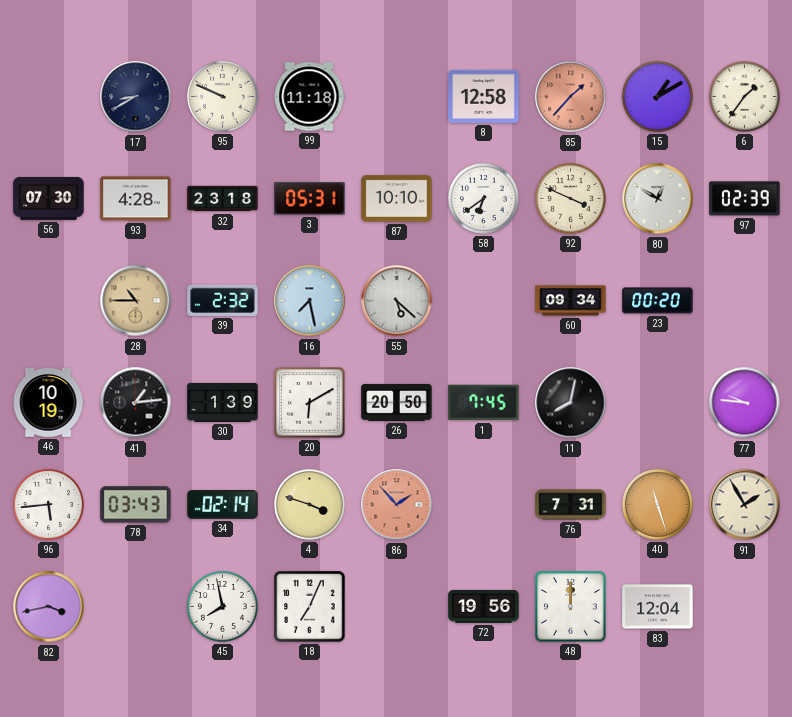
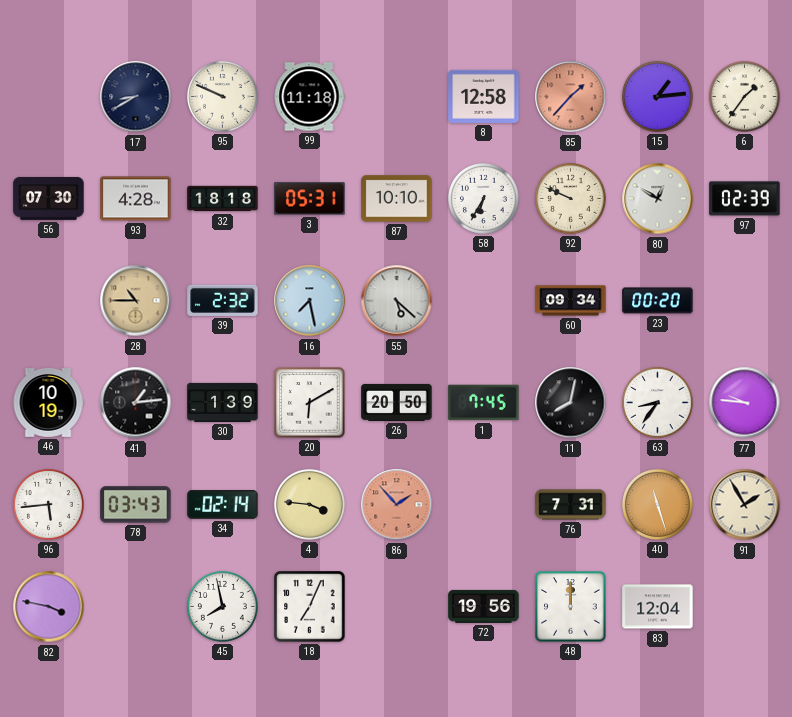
15: 1:10 -> 1:14
32: 23:18 -> 18:18
58: 6:39 -> 6:35
92: 3:49 -> 9:49
63: none -> 8:36
4: 3:48 -> 3:46
82: 3:43 -> 3:47
